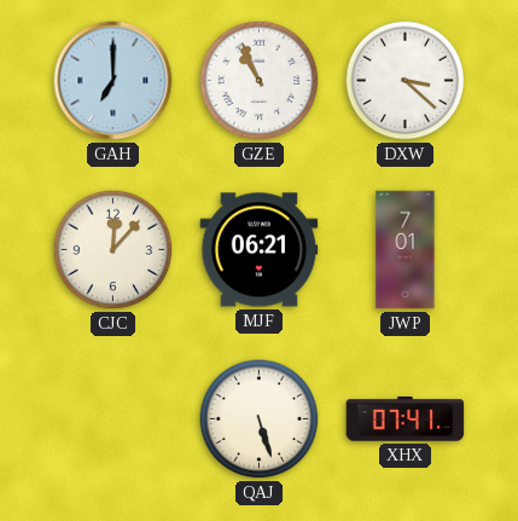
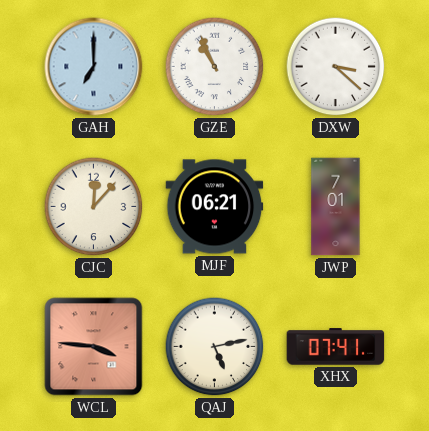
WCL: none -> 3:46
QAJ: 5:27 -> 5:13
